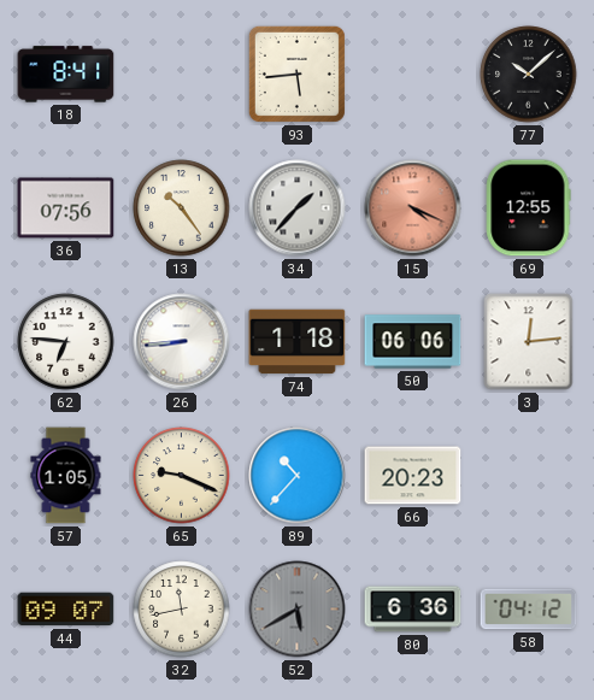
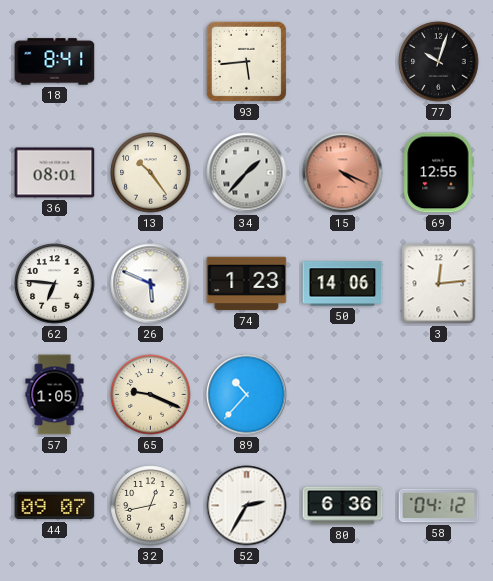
77: 10:08 -> 10:03
36: 07:56 -> 08:01
26: 8:44 -> 5:49
74: 1:18 -> 1:23
50: 06:06 -> 14:06
66: 20:23 -> none
32: 11:43 -> 12:43
52: 5:40 -> 2:35
52 dial: grey -> white
